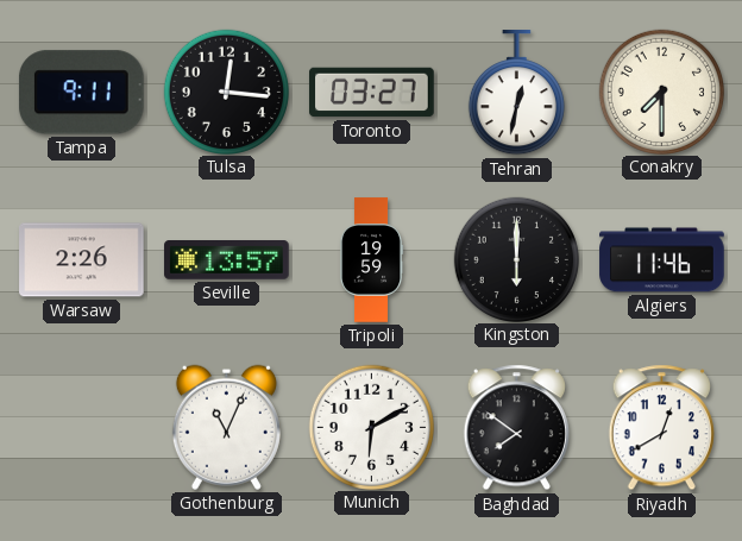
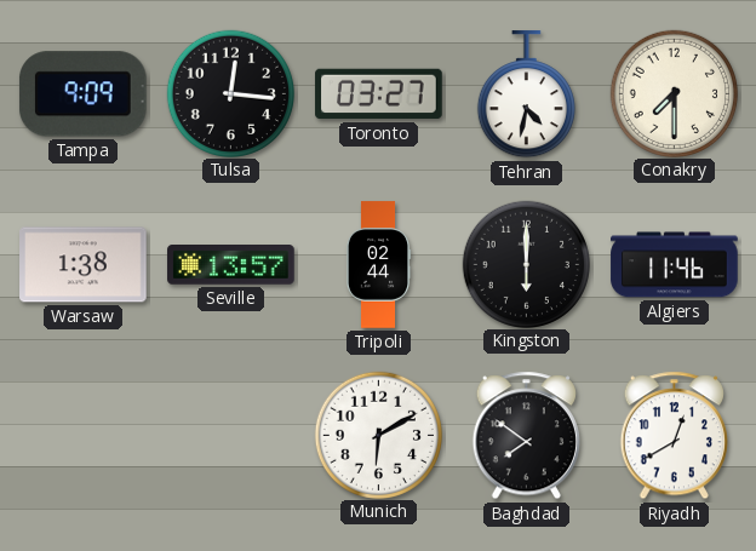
Tampa: 9:11 -> 9:09
Tehran: 12:32 -> 4:32
Warsaw: 2:26 -> 1:38
Tripoli: 19:59 -> 02:44
Gothenburg: 11:04 -> none
